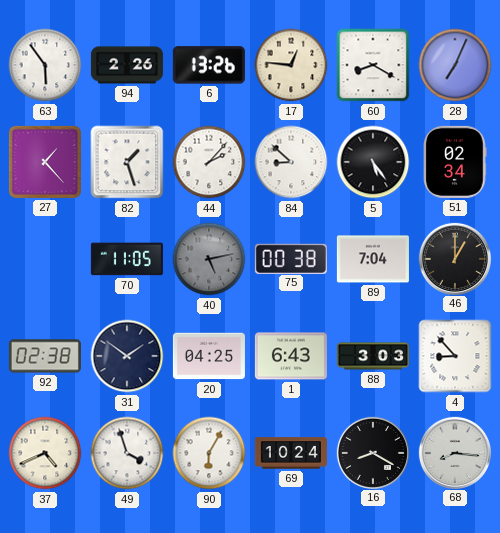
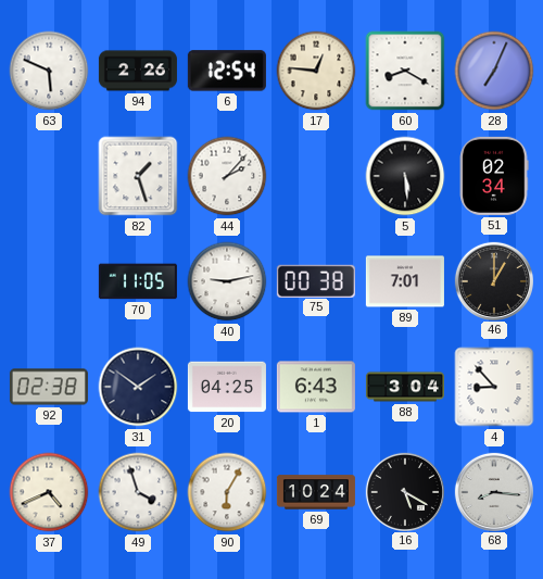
63: 5:54 -> 5:49
6: 13:26 -> 12:54
27: 1:23 -> none
84: 8:52 -> none
5: 5:24 -> 5:29
40: 5:13 -> 9:13
40 dial: grey -> white
89: 7:04 -> 7:01
88: 3:03 -> 3:04
16: 8:20 -> 5:20
